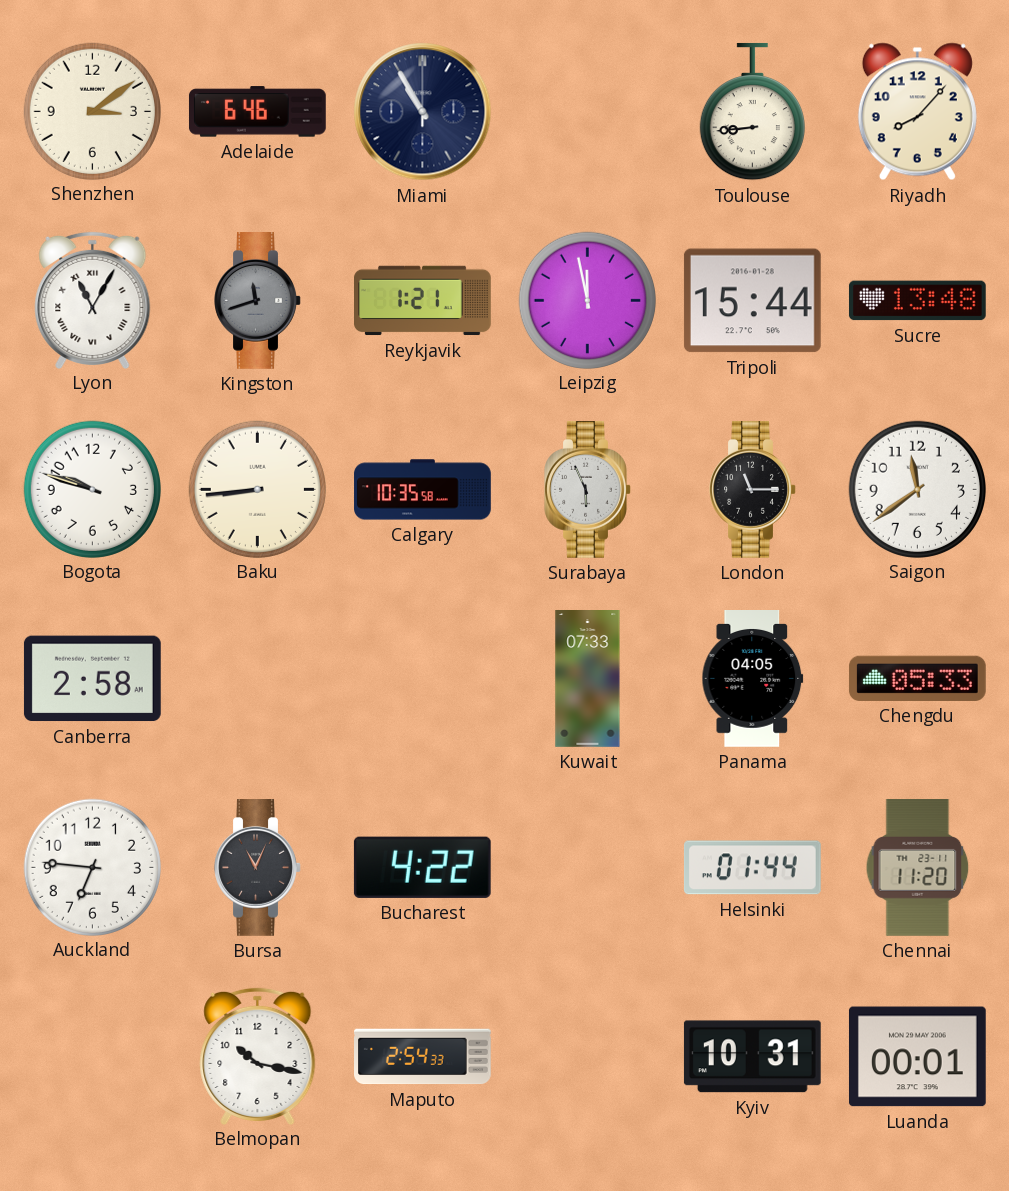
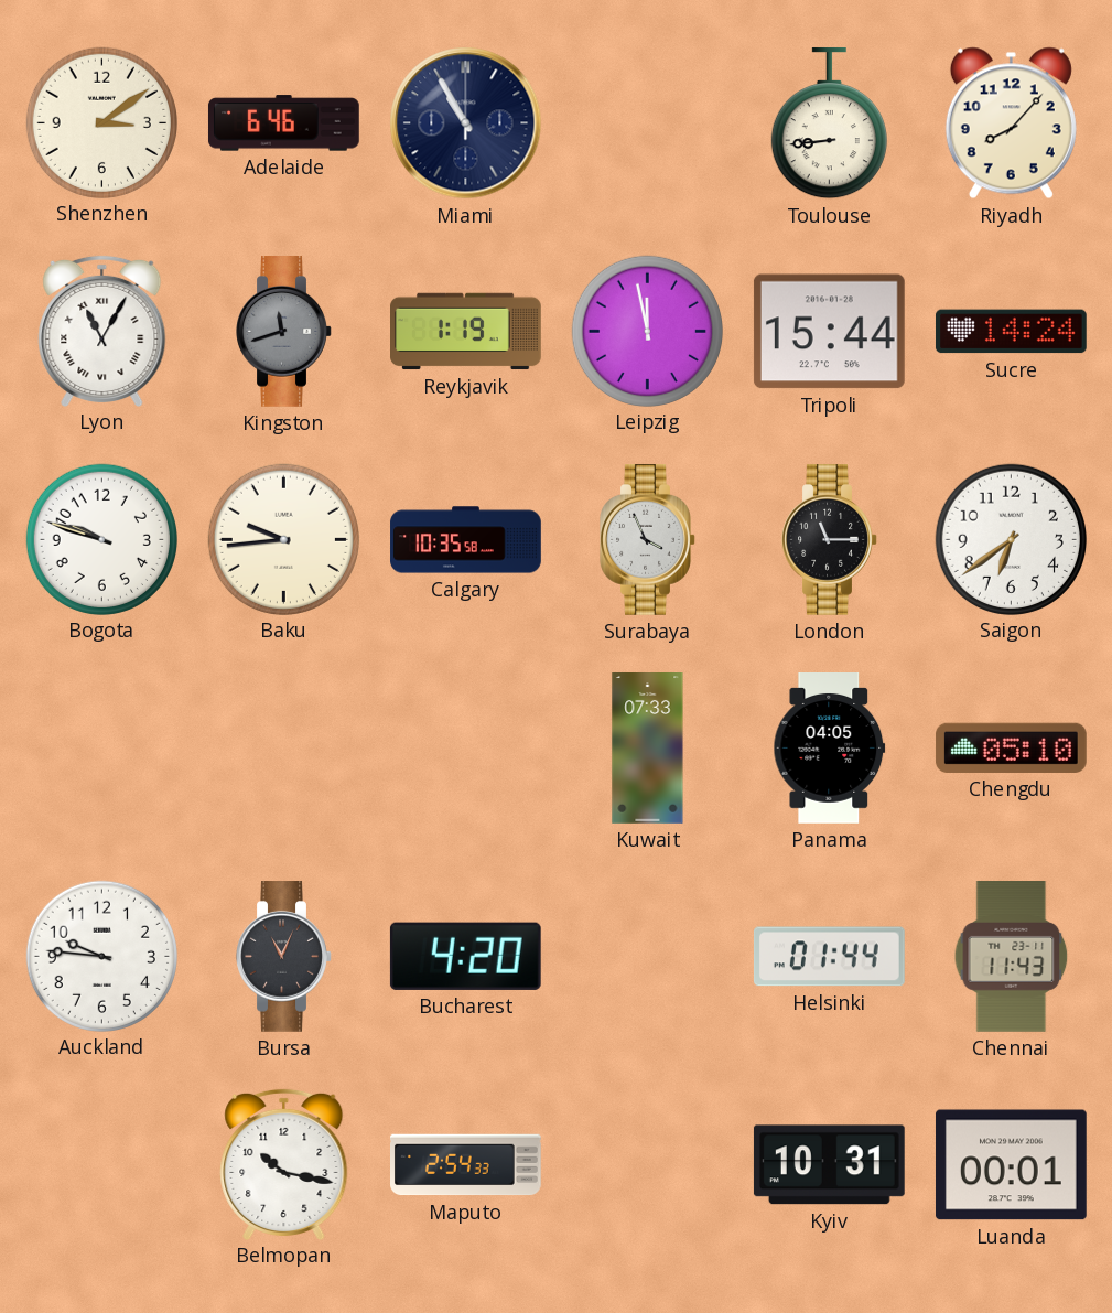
Reykjavik: 1:21 -> 1:19
Sucre: 13:48 -> 14:24
Baku: 8:44 -> 9:44
Surabaya: 5:56 -> 3:56
Saigon: 11:39 -> 6:39
Canberra: 2:58 -> none
Chengdu: 05:33 -> 05:10
Auckland: 6:46 -> 9:46
Bucharest: 4:22 -> 4:20
Chennai: 11:20 -> 11:43
